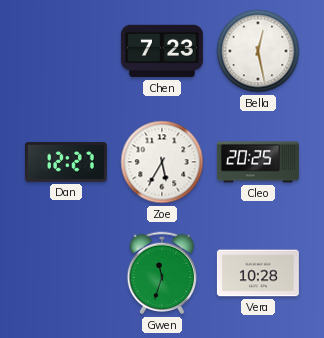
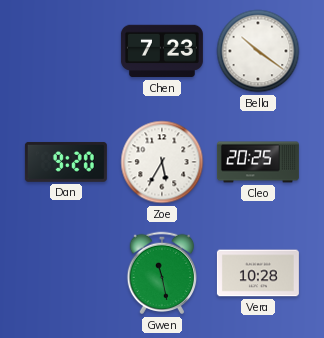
Bella: 12:28 -> 10:21
Dan: 12:27 -> 9:20
Gwen: 11:33 -> 11:28
